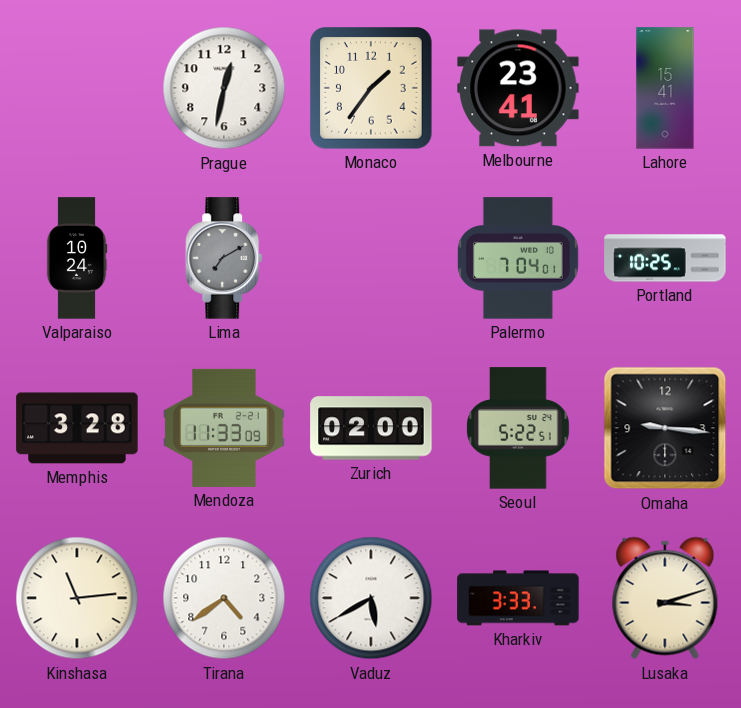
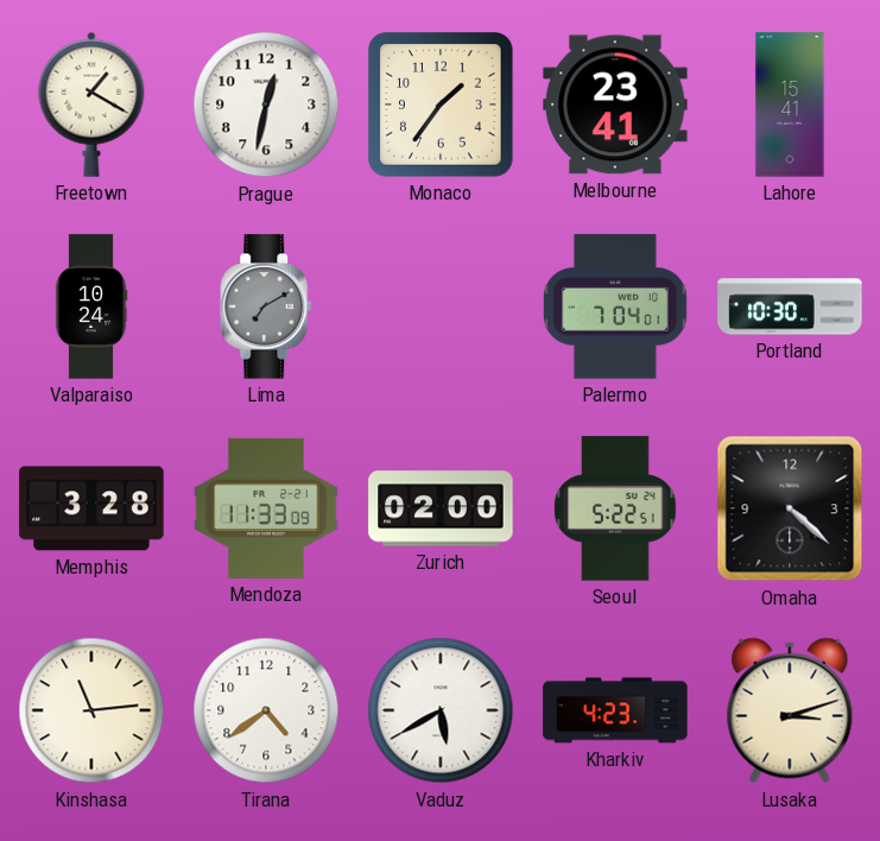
Freetown: none -> 1:20
Portland: 10:25 -> 10:30
Omaha: 9:16 -> 4:22
Kharkiv: 3:33 -> 4:23
